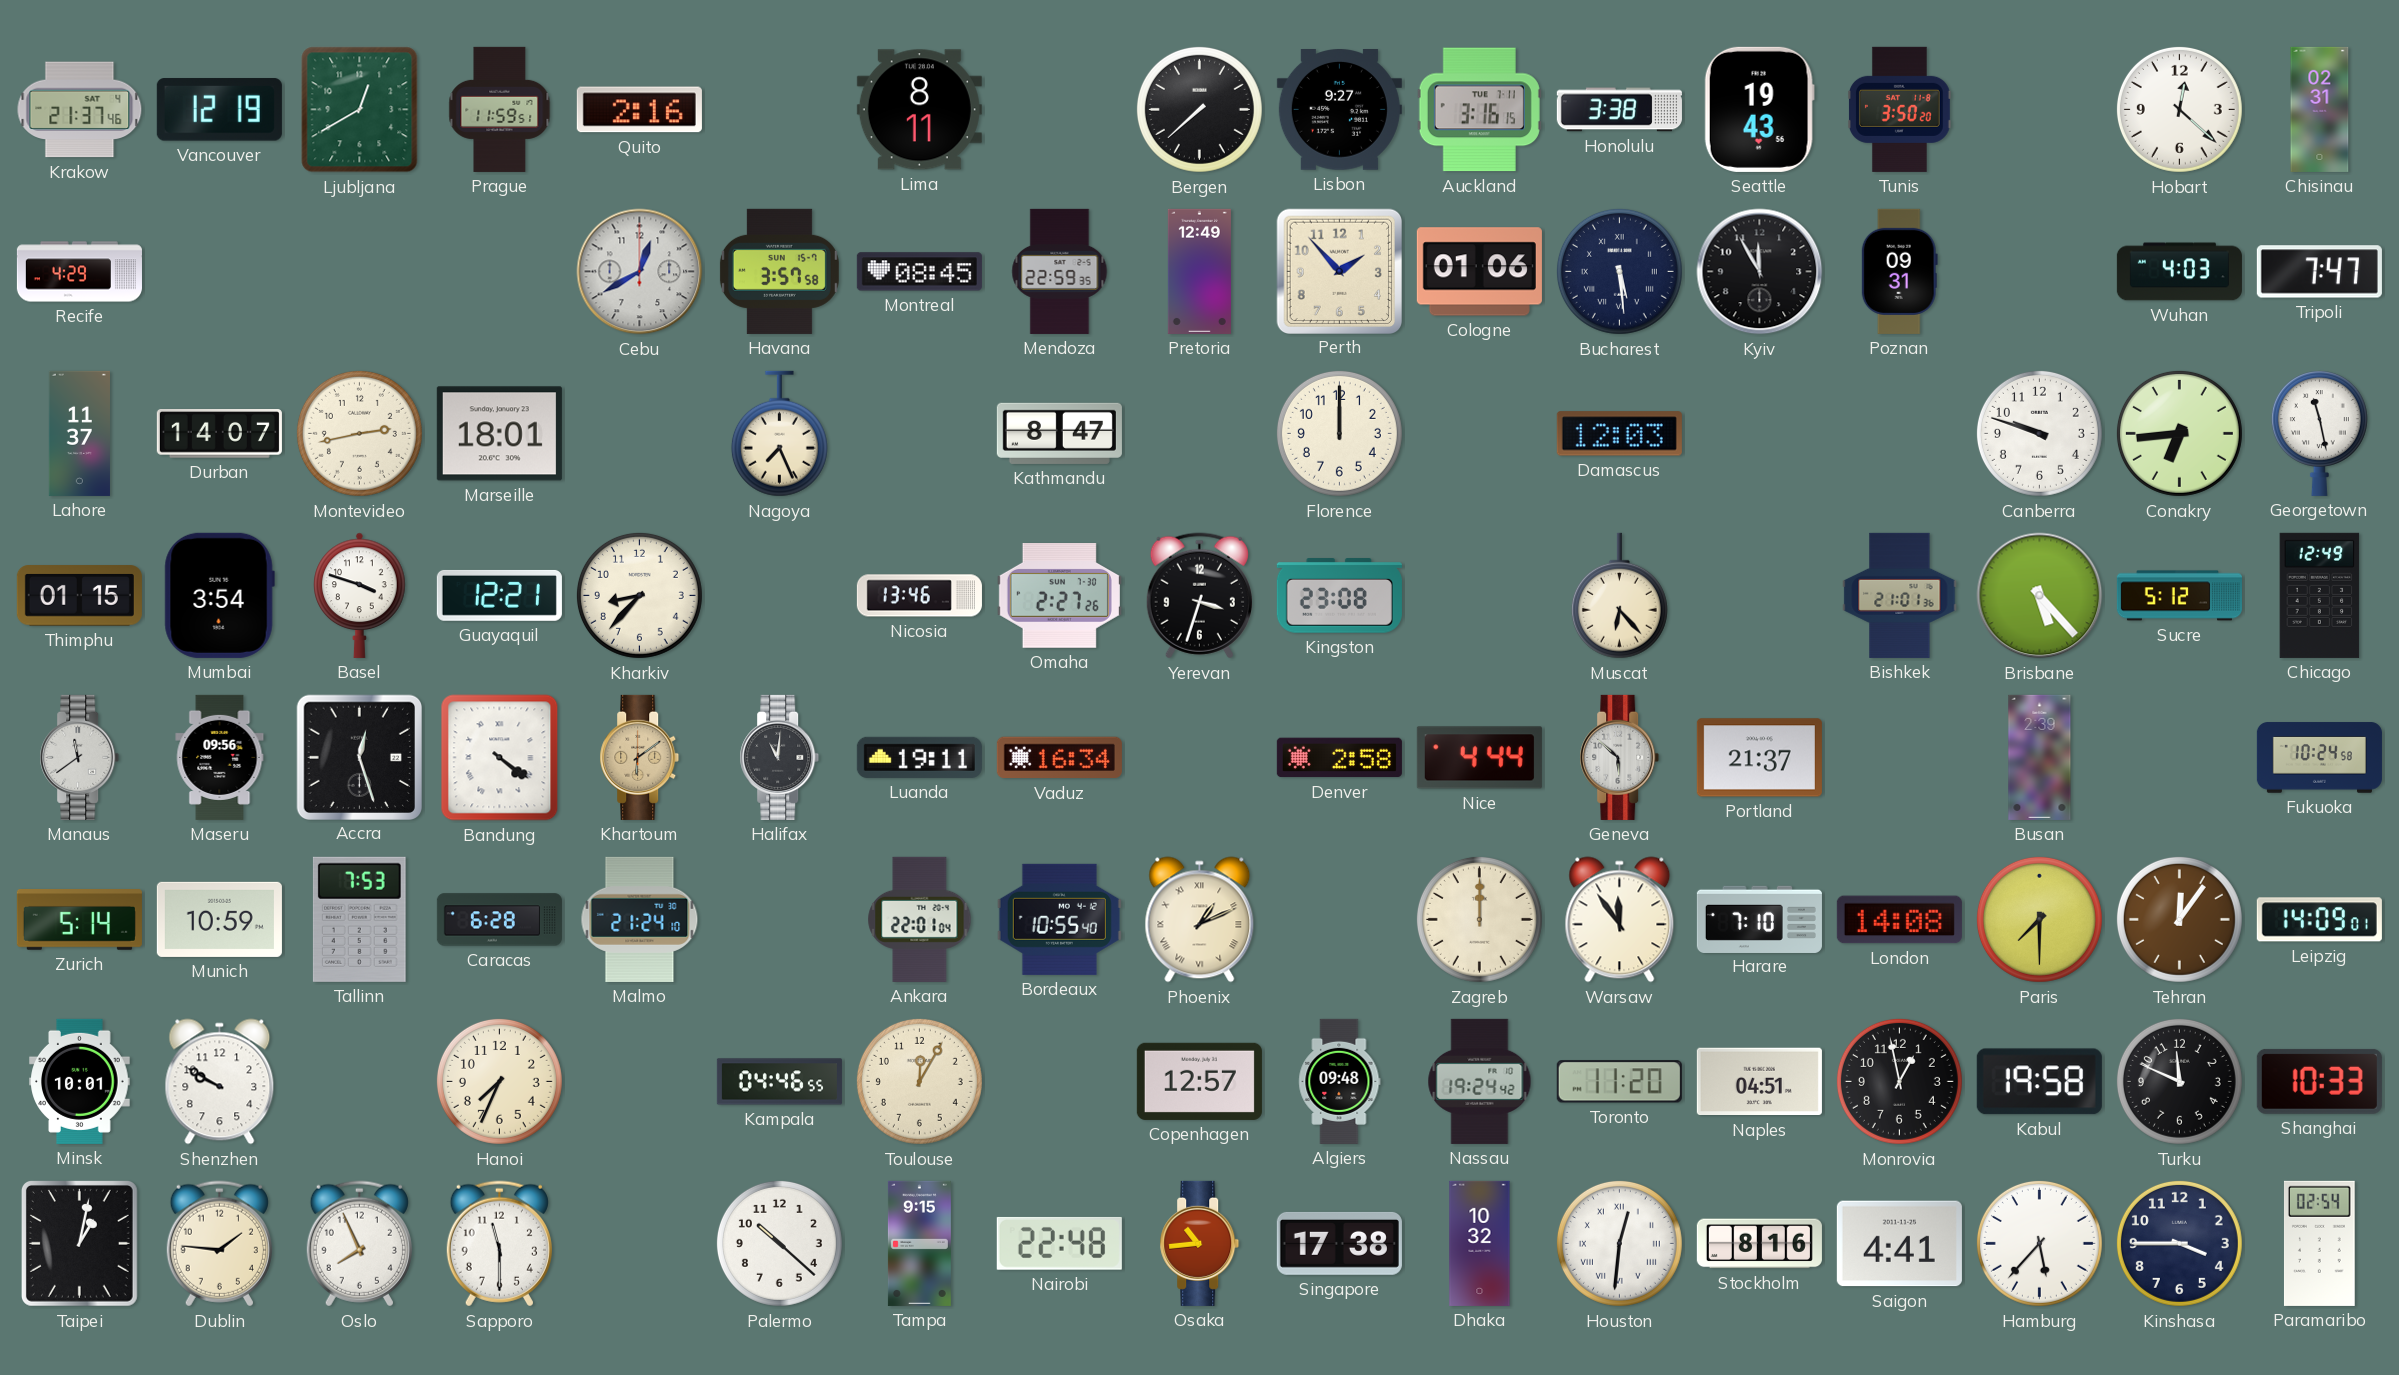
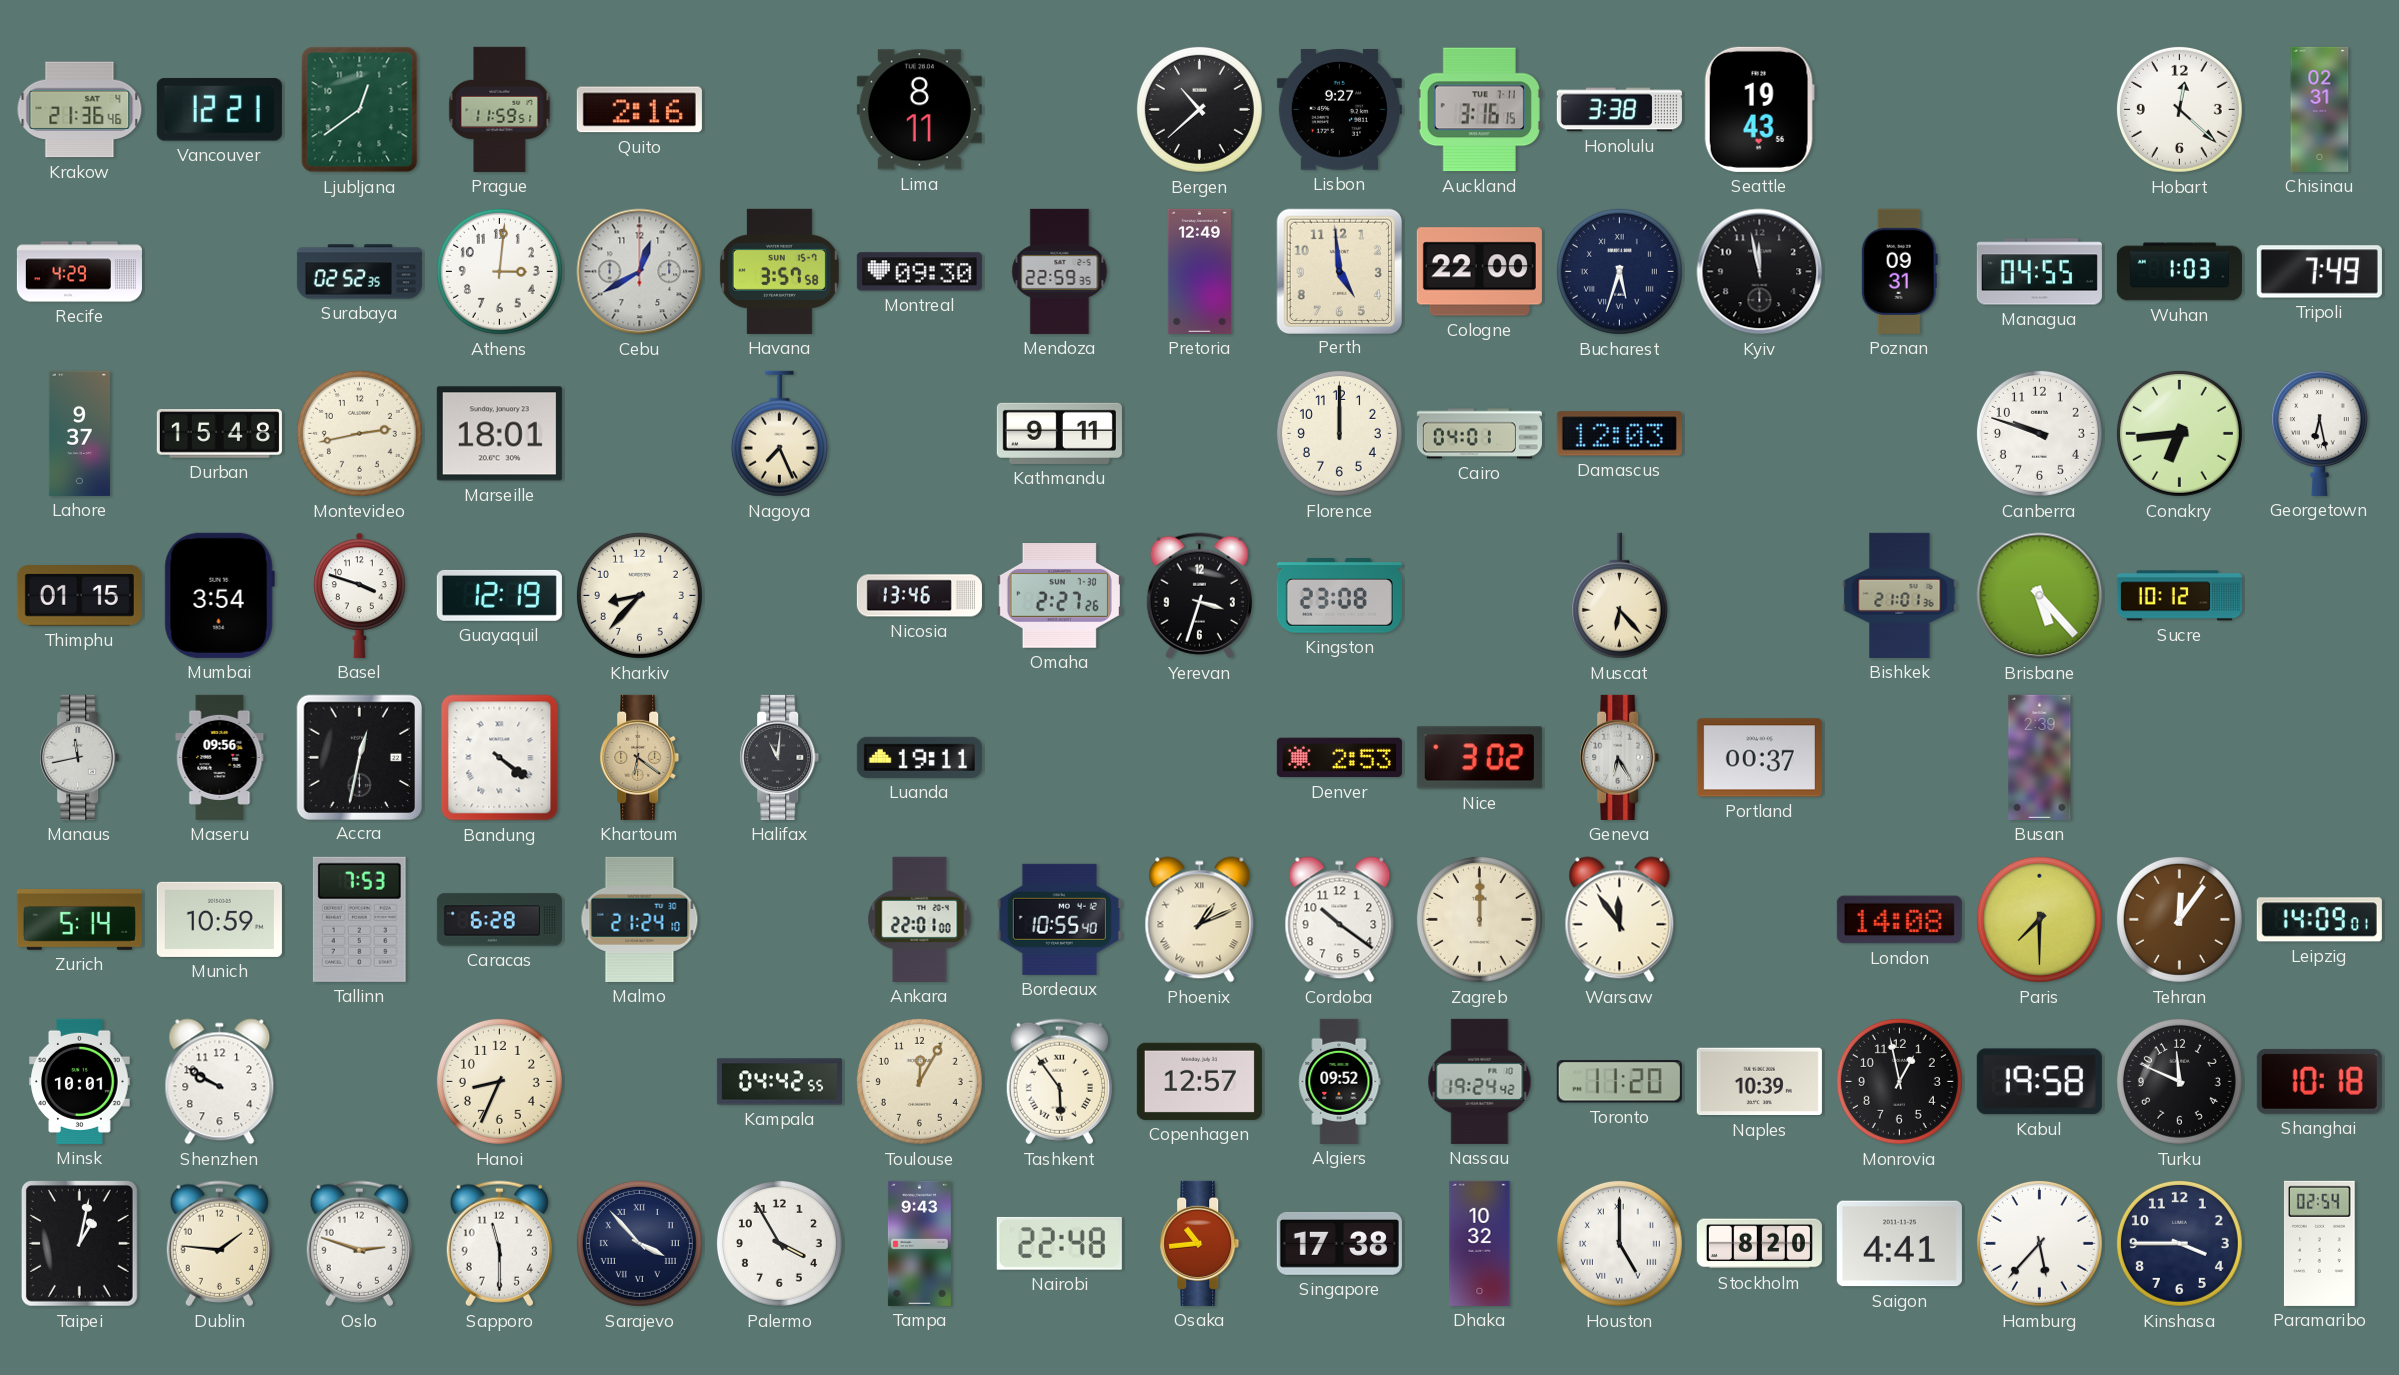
Krakow: 21:37 -> 21:36
Vancouver: 12:19 -> 12:21
Ljubljana: 12:40 -> 12:39
Bergen: 7:38 -> 10:38
Tunis: 3:50 -> none
Surabaya: none -> 02:52
Athens: none -> 3:01
Montreal: 08:45 -> 09:30
Perth: 1:53 -> 4:59
Cologne: 01:06 -> 22:00
Bucharest: 5:29 -> 5:33
Kyiv: 11:55 -> 11:58
Managua: none -> 04:55
Wuhan: 4:03 -> 1:03
Tripoli: 7:47 -> 7:49
Lahore: 11:37 -> 9:37
Durban: 14:07 -> 15:48
Kathmandu: 8:47 -> 9:11
Cairo: none -> 04:01
Georgetown: 11:28 -> 6:28
Guayaquil: 12:21 -> 12:19
Sucre: 5:12 -> 10:12
Chicago: 12:49 -> none
Manaus: 11:39 -> 11:43
Accra: 12:27 -> 12:32
Khartoum: 6:09 -> 6:21
Vaduz: 16:34 -> none
Denver: 2:58 -> 2:53
Nice: 4:44 -> 3:02
Geneva: 5:52 -> 6:25
Portland: 21:37 -> 00:37
Fukuoka: 10:24 -> none
Ankara: 22:01:04 -> 22:01:00
Cordoba: none -> 10:21
Harare: 7:10 -> none
Hanoi: 7:34 -> 8:34
Kampala: 04:46 -> 04:42
Tashkent: none -> 5:54
Algiers: 09:48 -> 09:52
Naples: 04:51 -> 10:39
Shanghai: 10:33 -> 10:18
Oslo: 7:56 -> 2:48
Sarajevo: none -> 3:53
Palermo: 10:22 -> 3:55
Tampa: 9:15 -> 9:43
Houston: 12:31 -> 5:00
Stockholm: 8:16 -> 8:20
